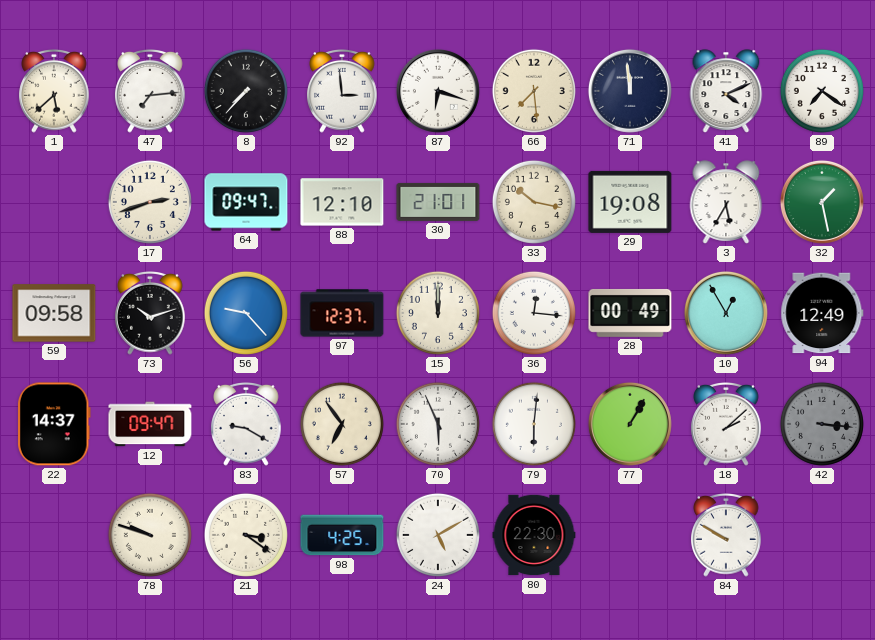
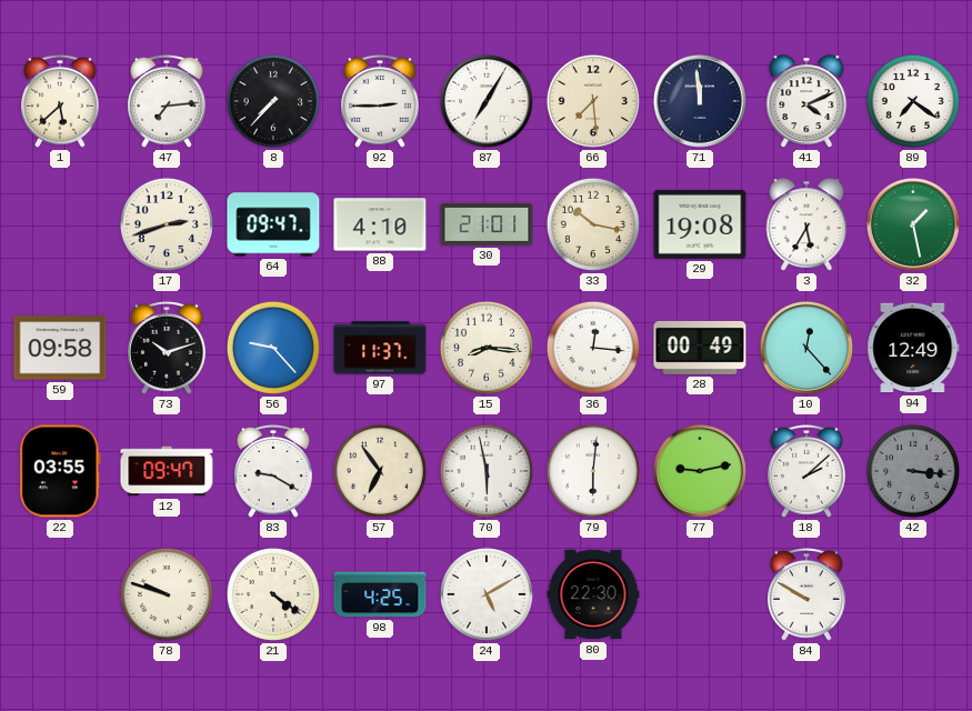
92: 2:59 -> 2:45
87: 6:18 -> 7:05
88: 12:10 -> 4:10
97: 12:37 -> 11:37
15: 12:00 -> 8:16
10: 12:55 -> 12:23
22: 14:37 -> 03:55
70: 5:56 -> 5:58
77: 1:05 -> 9:13
21: 3:21 -> 4:21
